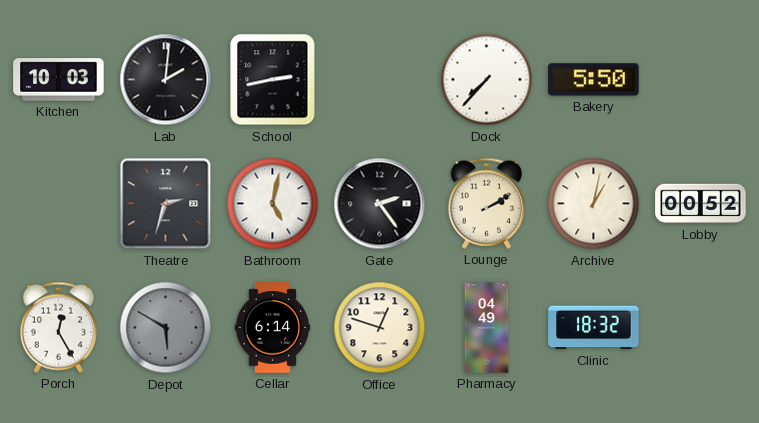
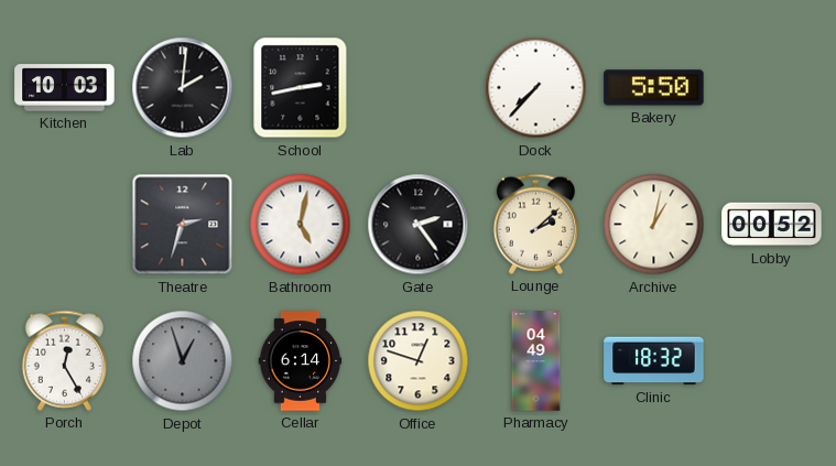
Lounge: 2:10 -> 2:08
Depot: 5:50 -> 12:57
